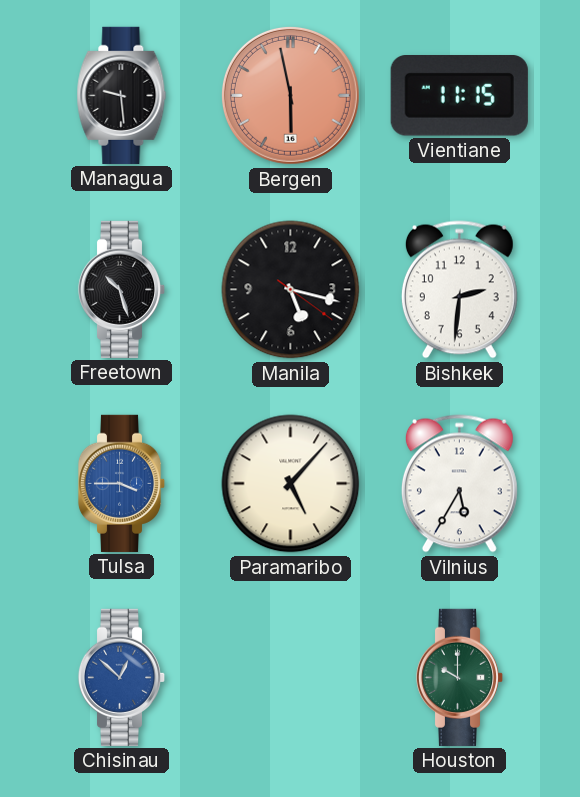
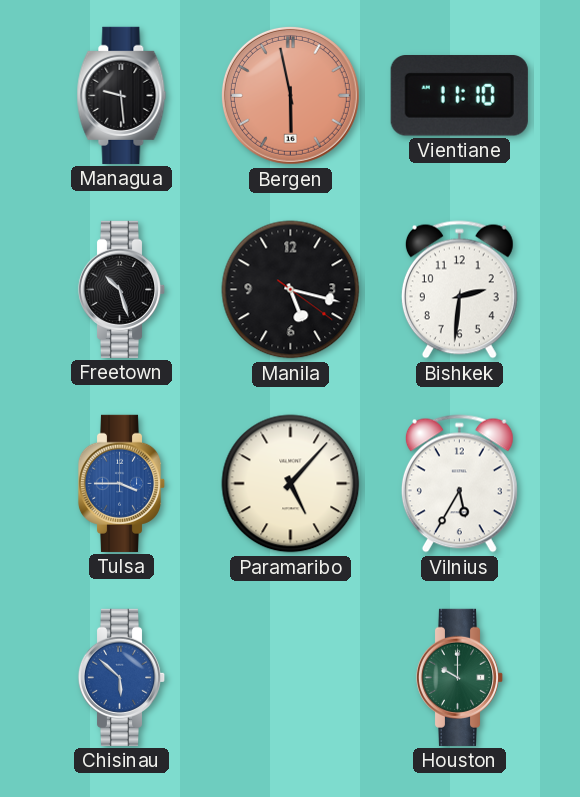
Vientiane: 11:15 -> 11:10
Chisinau: 12:52 -> 5:52
